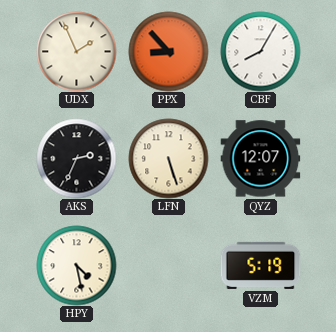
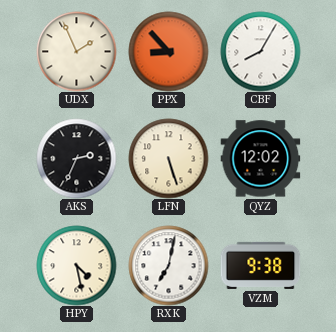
QYZ: 12:07 -> 12:02
RXK: none -> 7:02
VZM: 5:19 -> 9:38
